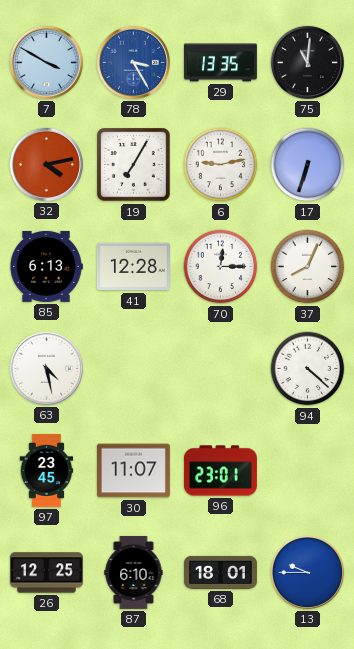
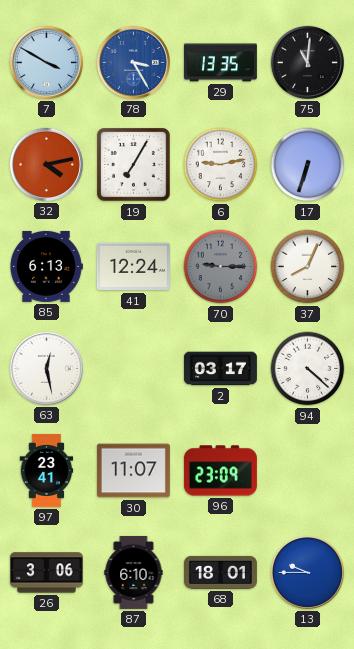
41: 12:28 -> 12:24
70: 12:15 -> 9:15
70 dial: white -> grey
63: 4:28 -> 12:28
2: none -> 03:17
97: 23:45 -> 23:41
96: 23:01 -> 23:09
26: 12:25 -> 3:06
